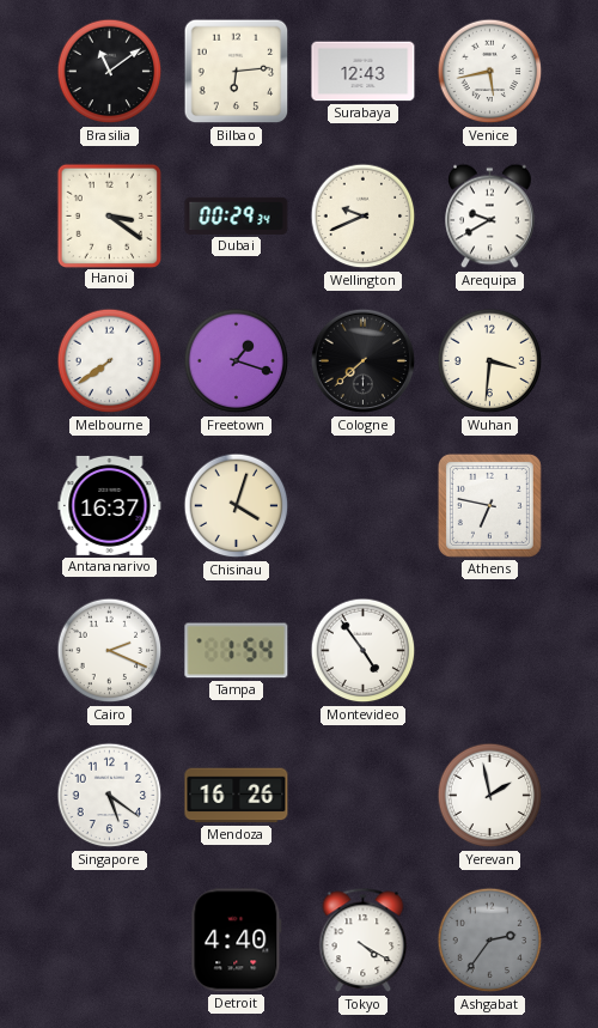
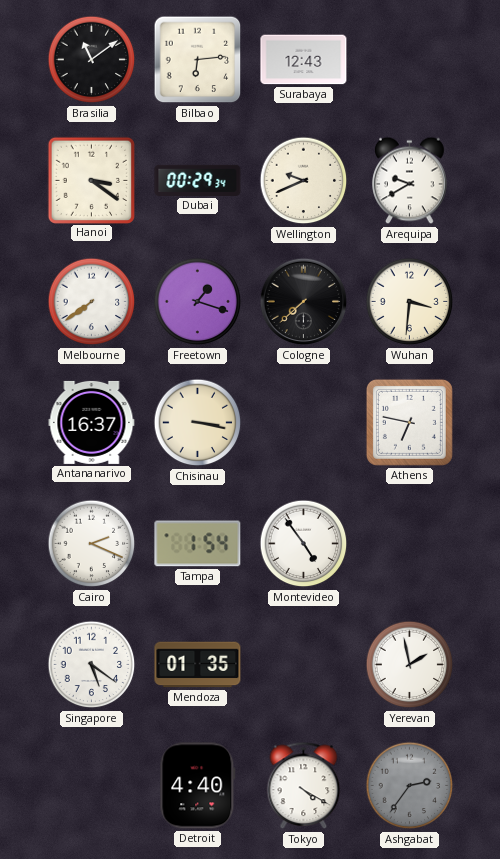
Venice: 5:43 -> none
Chisinau: 4:03 -> 3:17
Mendoza: 16:26 -> 01:35
